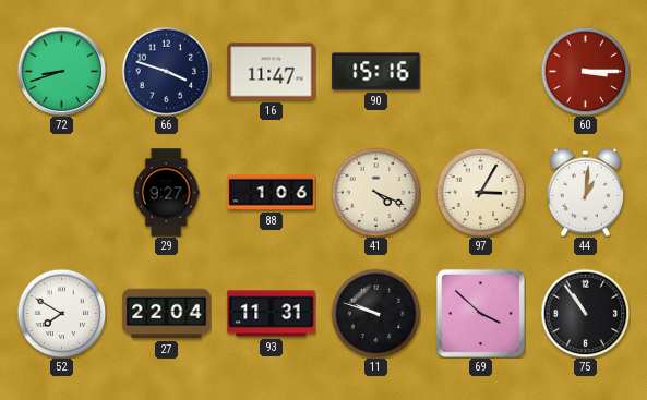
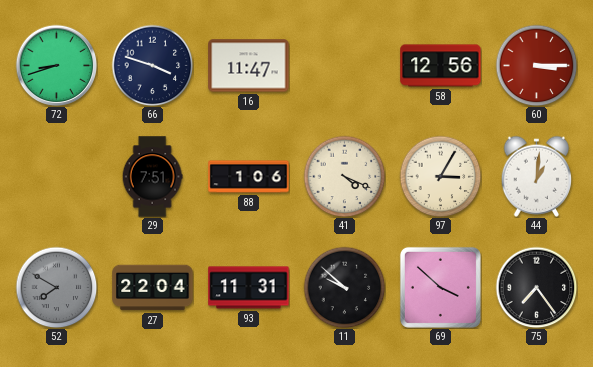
90: 15:16 -> none
58: none -> 12:56
29: 9:27 -> 7:51
52 dial: white -> grey
11: 9:48 -> 9:52
75: 10:54 -> 7:24
